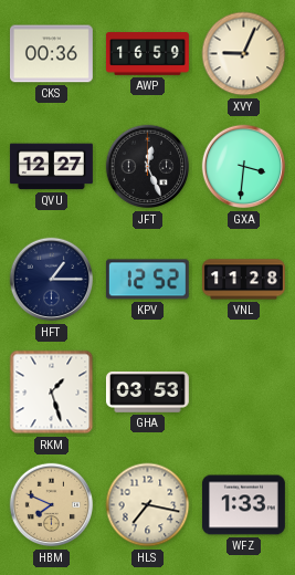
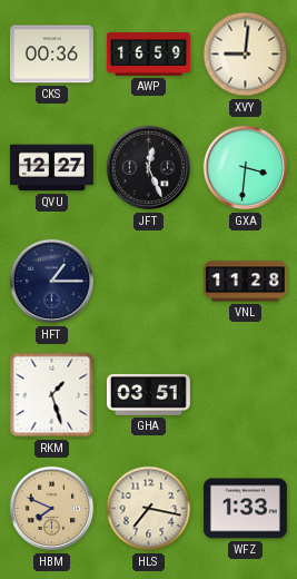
XVY: 9:04 -> 9:01
KPV: 12:52 -> none
GHA: 03:53 -> 03:51
